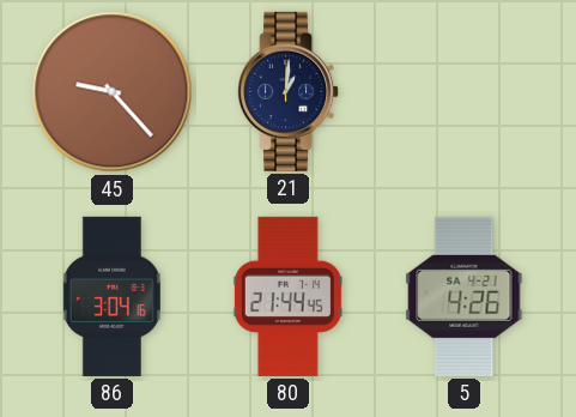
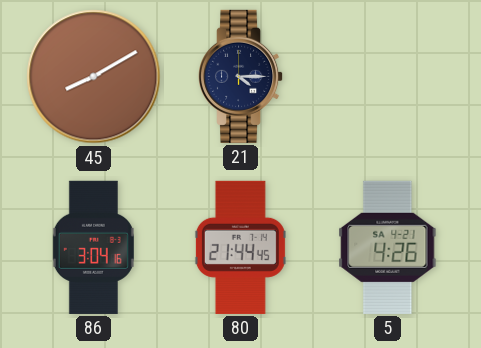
45: 9:23 -> 8:10
21: 1:01 -> 4:15
